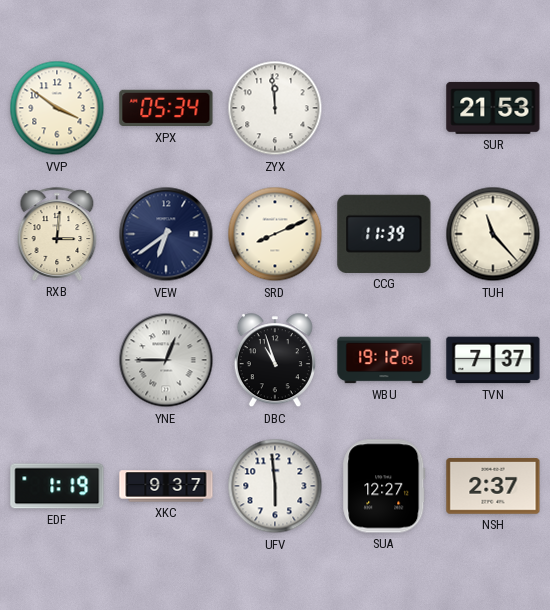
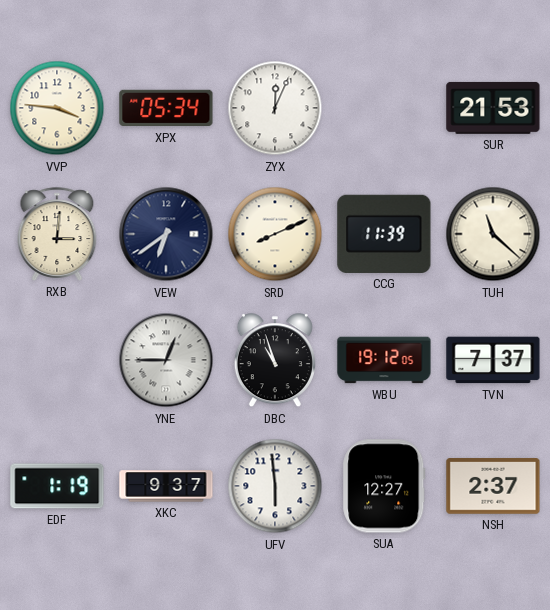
VVP: 3:51 -> 3:46
ZYX: 11:59 -> 12:04
TUH: 11:23 -> 11:22
